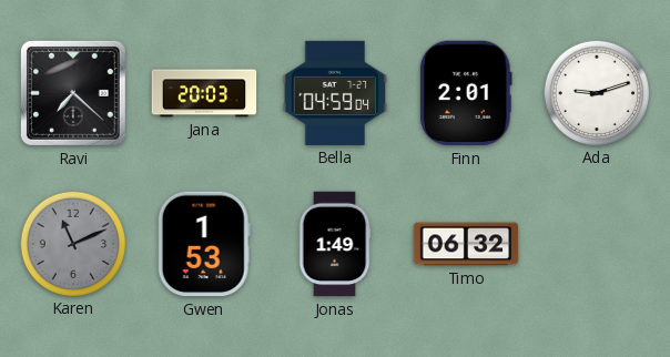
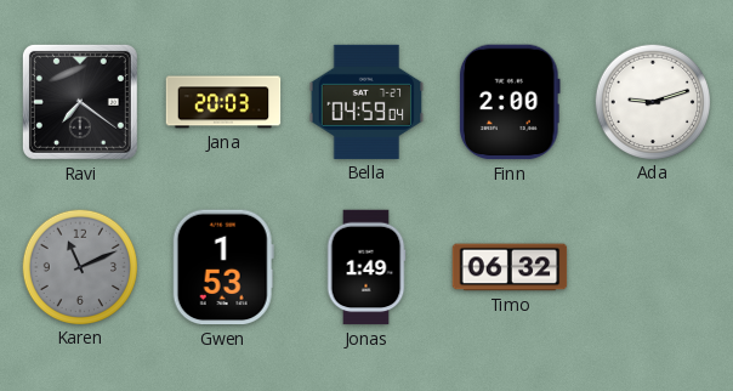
Ravi: 7:22 -> 7:21
Finn: 2:01 -> 2:00
